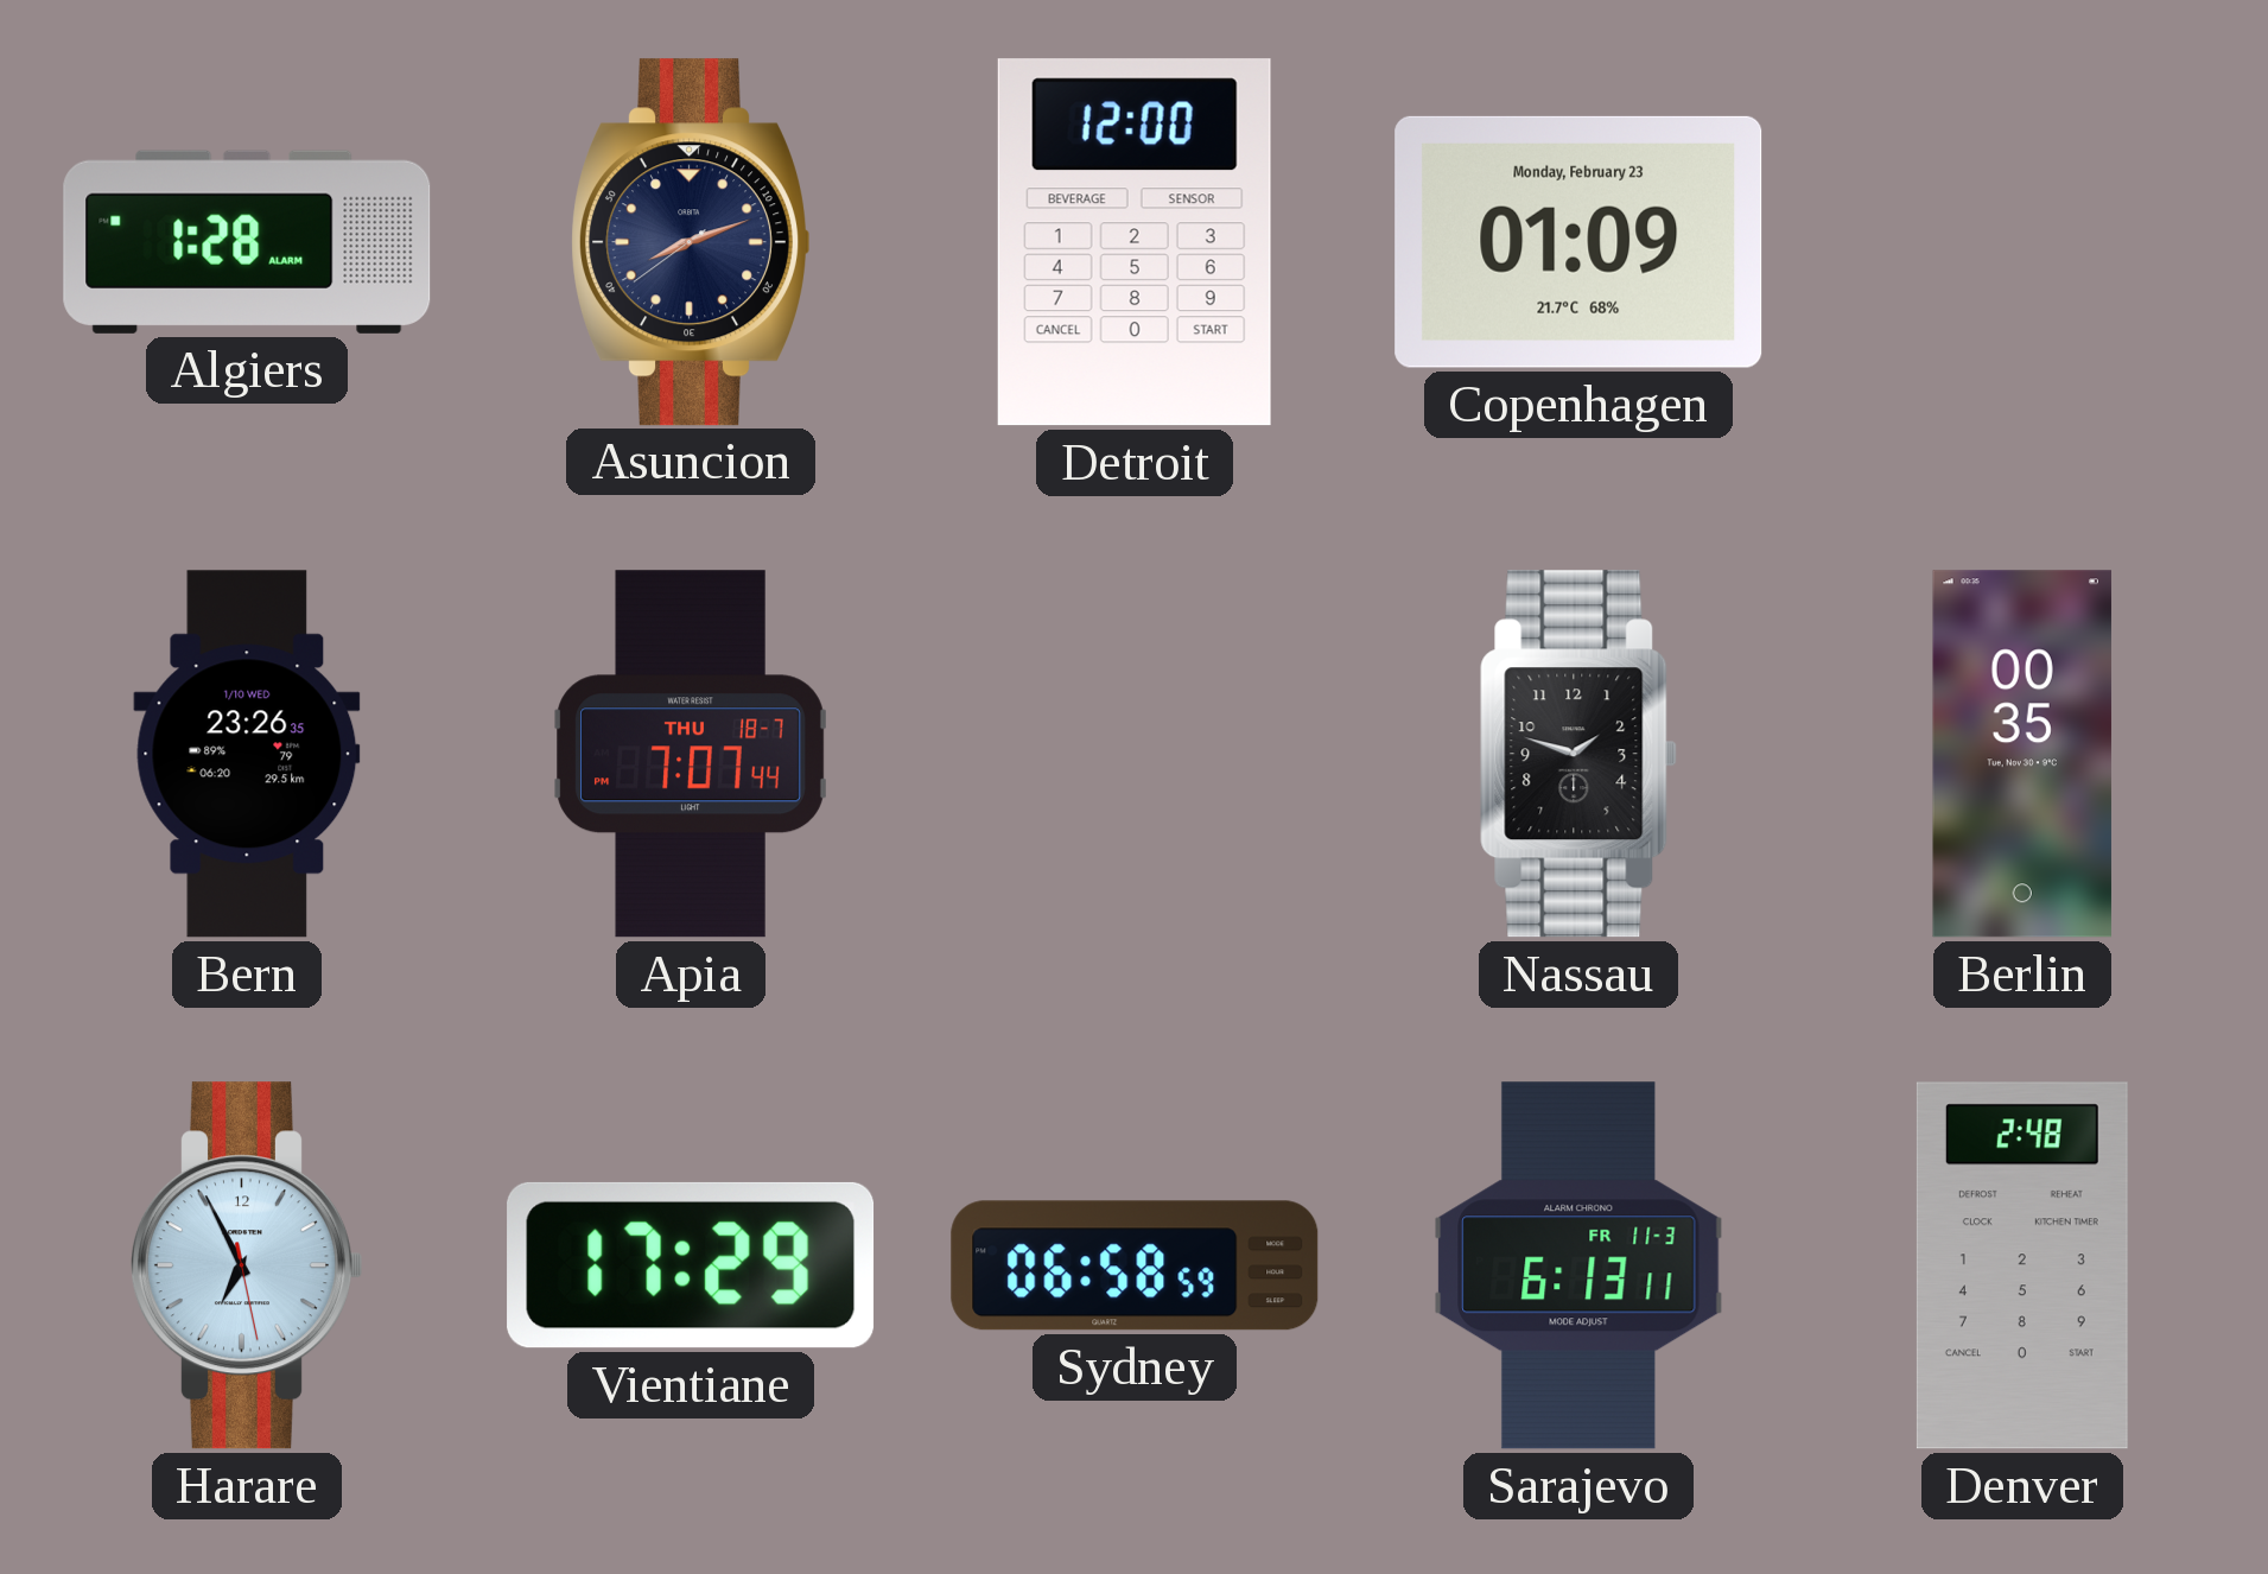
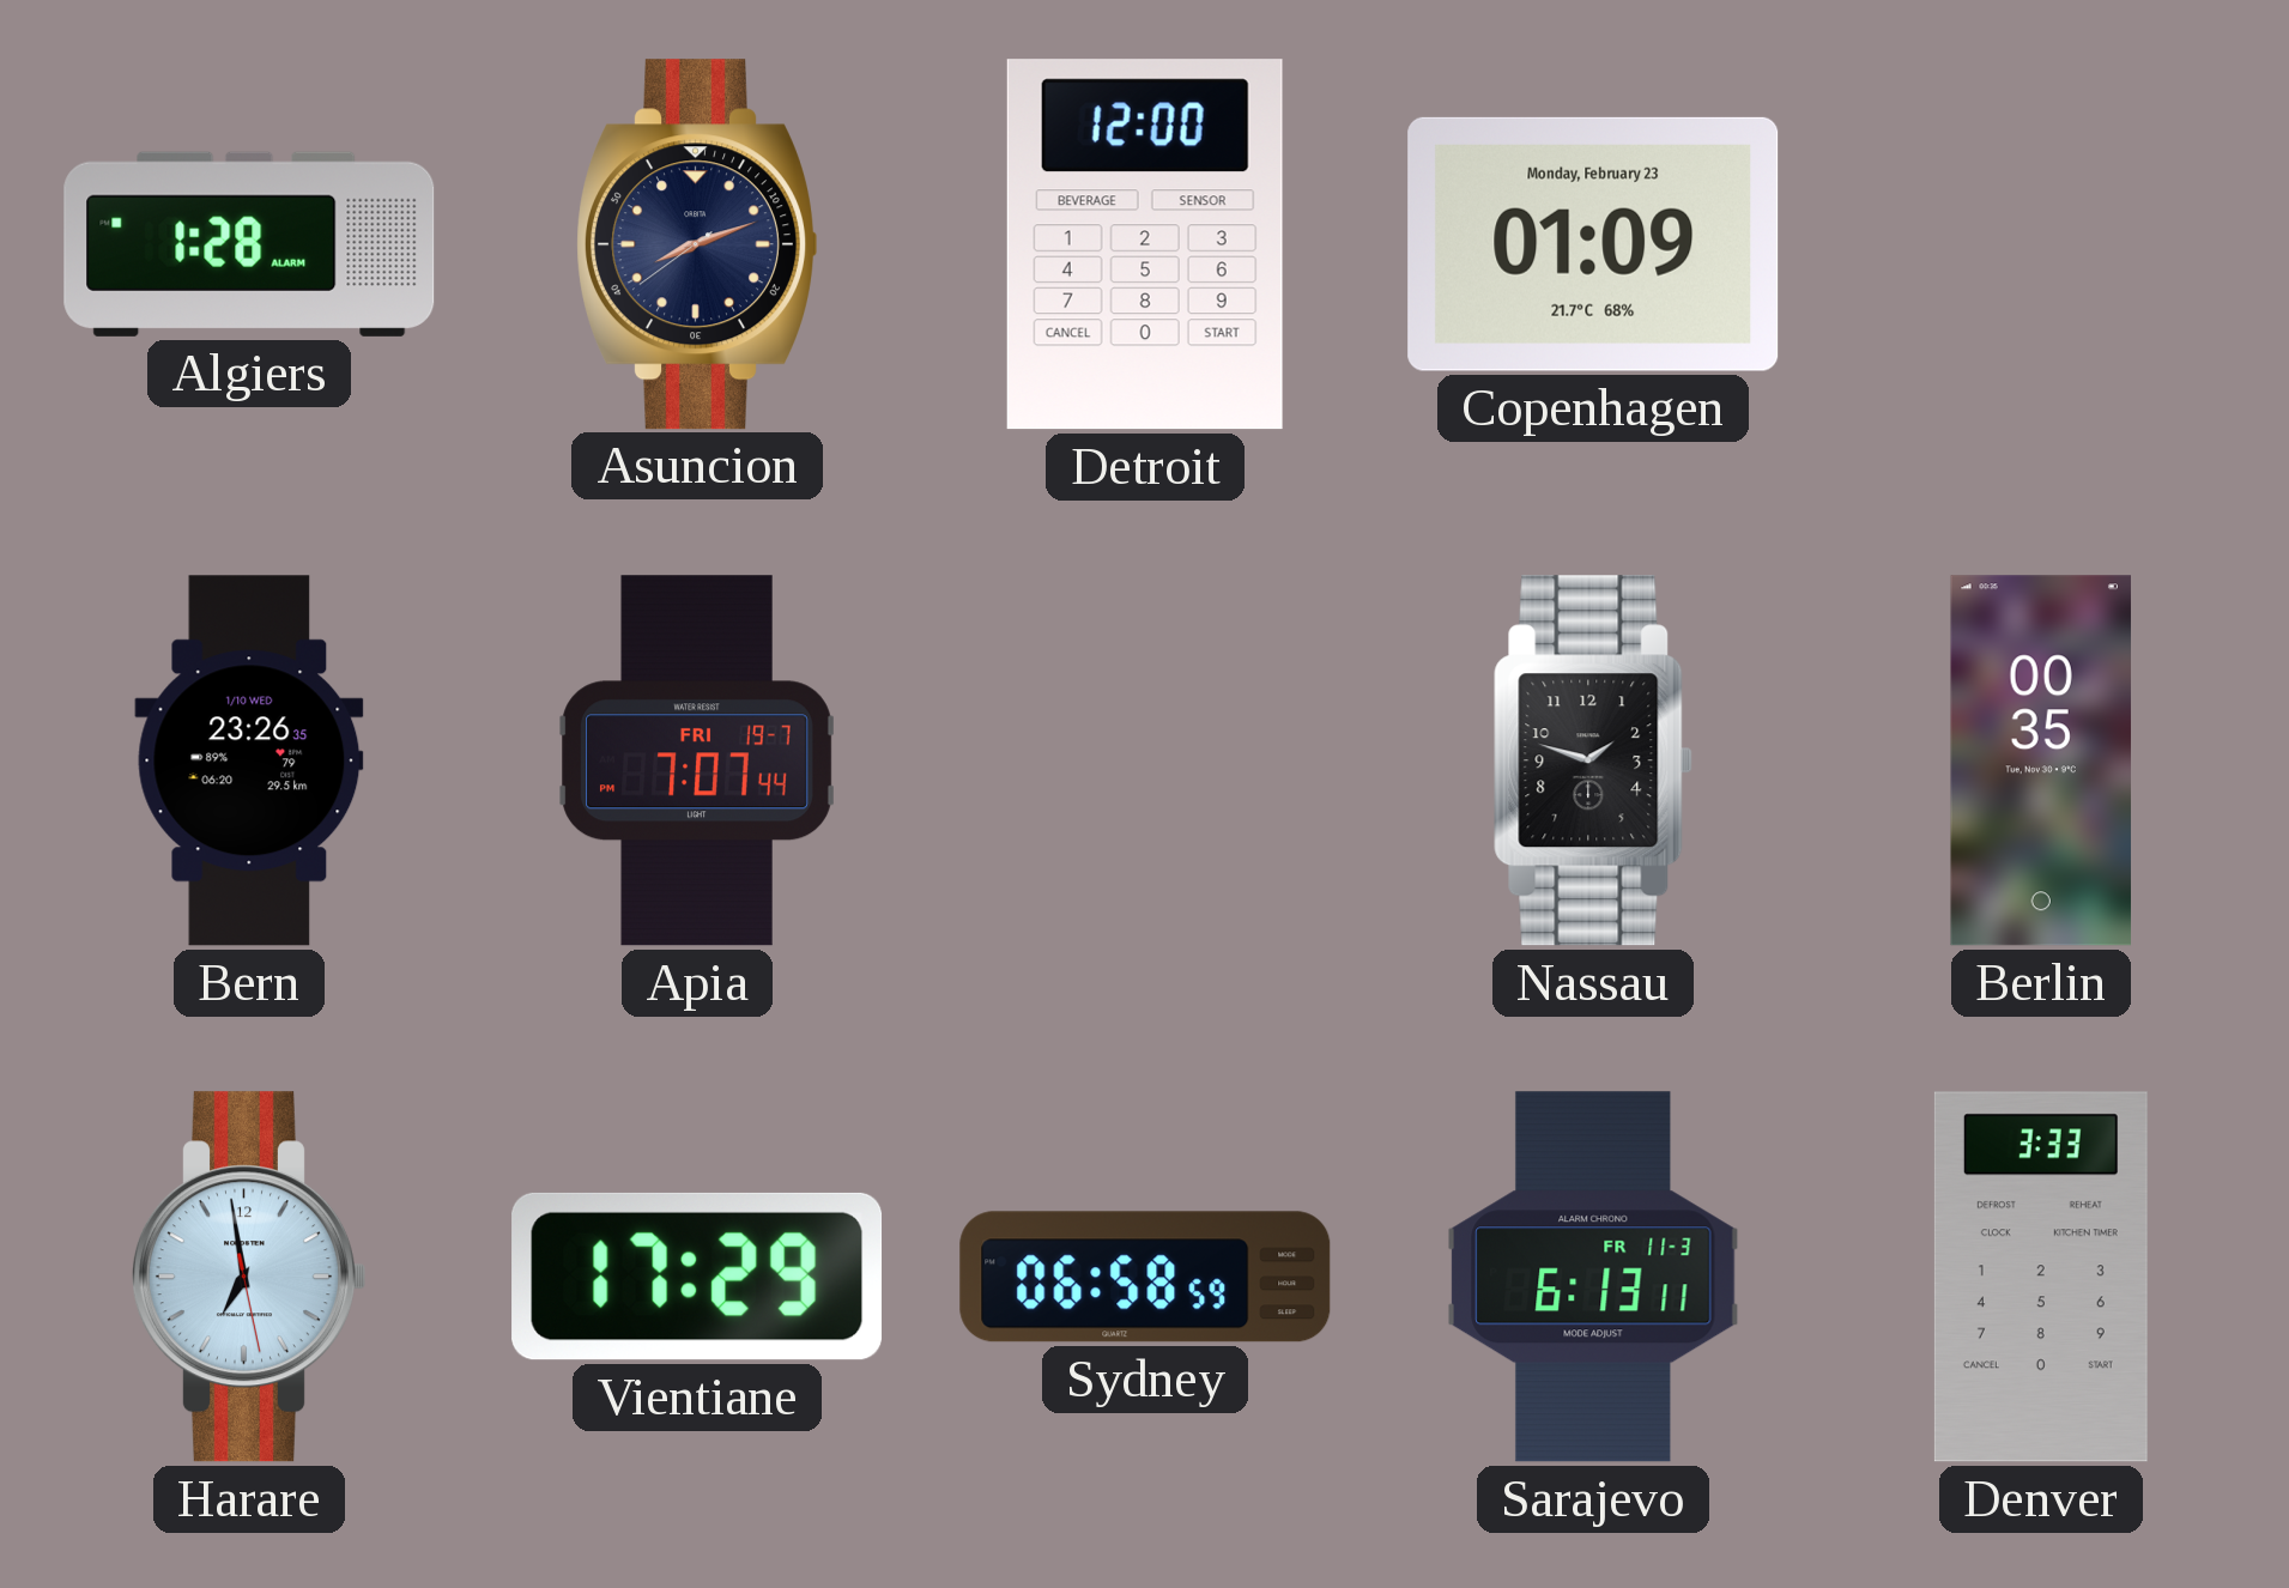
Apia date: THU 18-7 -> FRI 19-7
Harare: 6:55 -> 6:58
Denver: 2:48 -> 3:33
